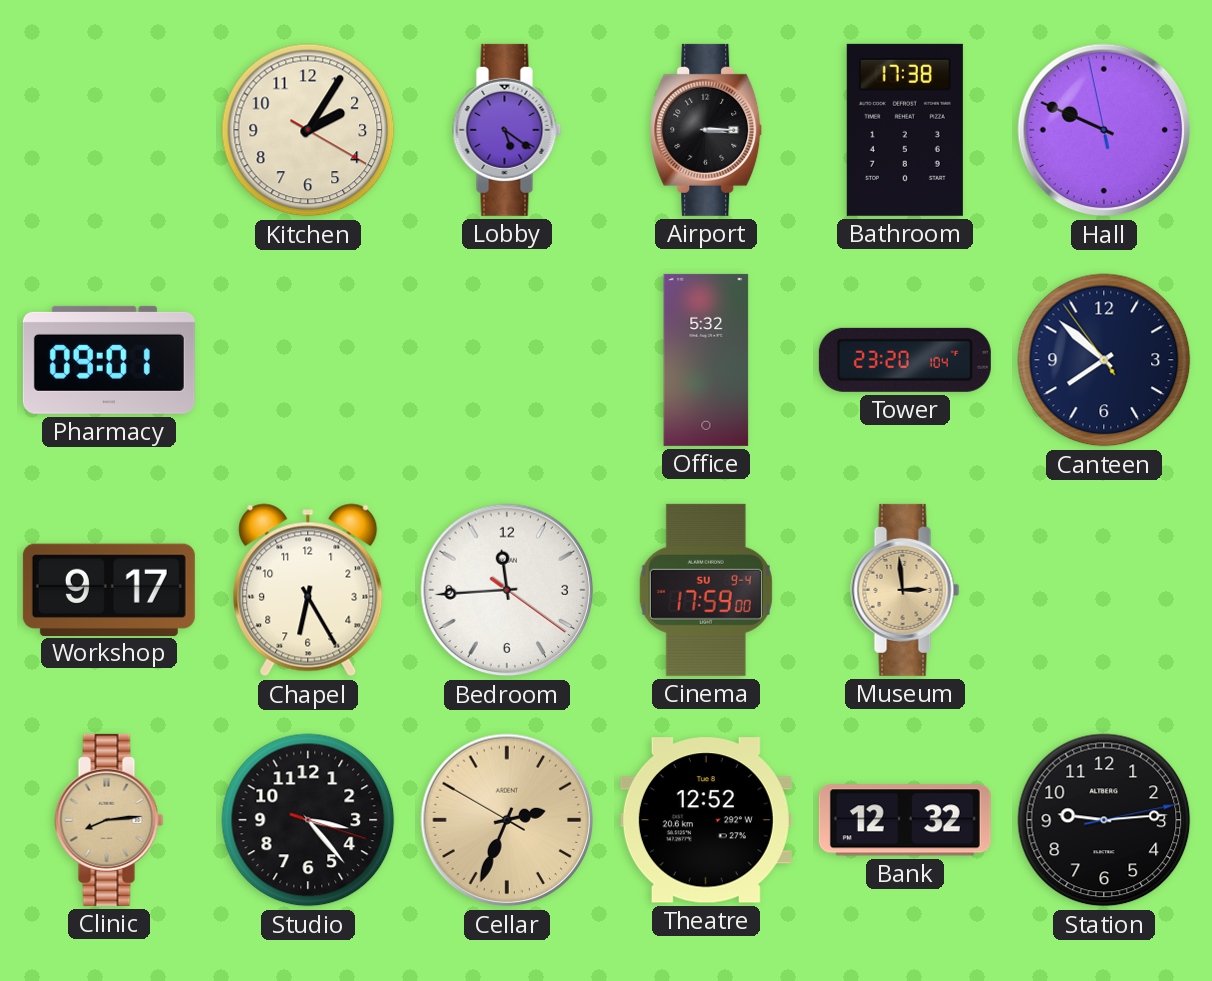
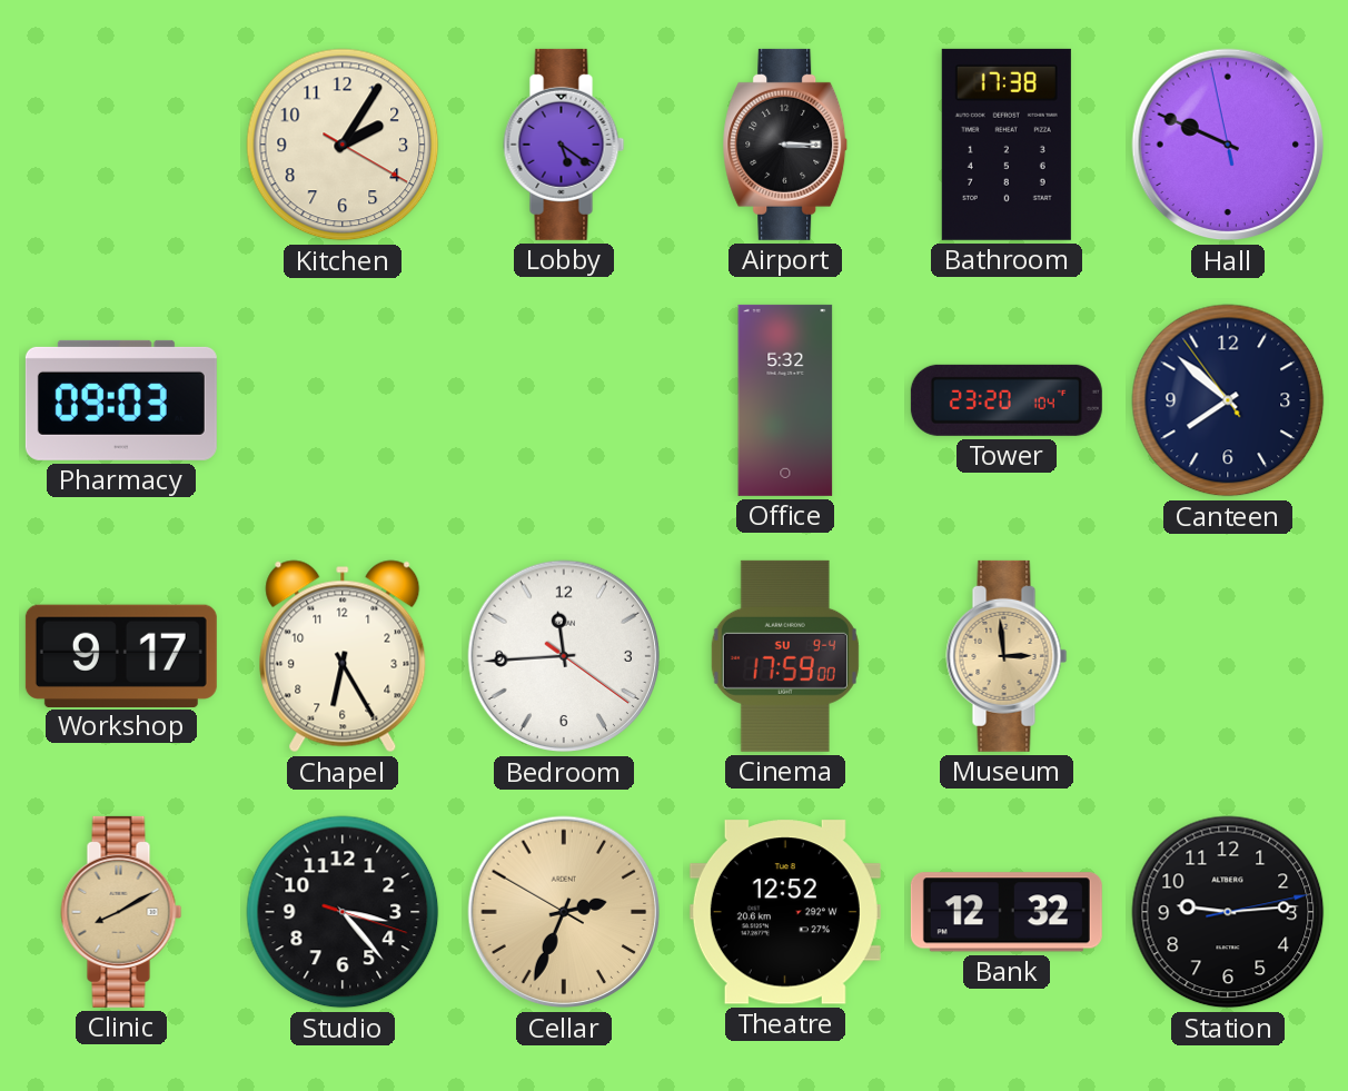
Pharmacy: 09:01 -> 09:03
Clinic: 8:14 -> 8:10
